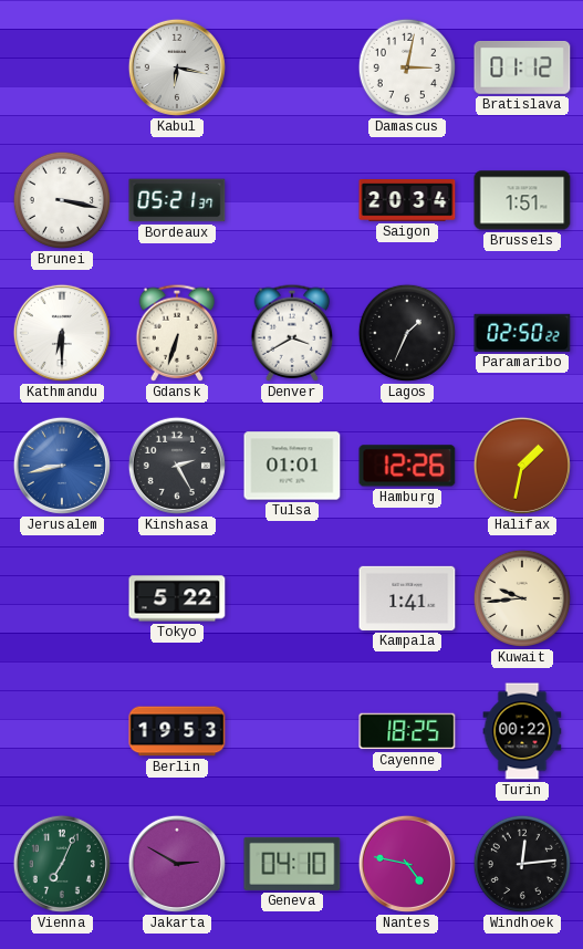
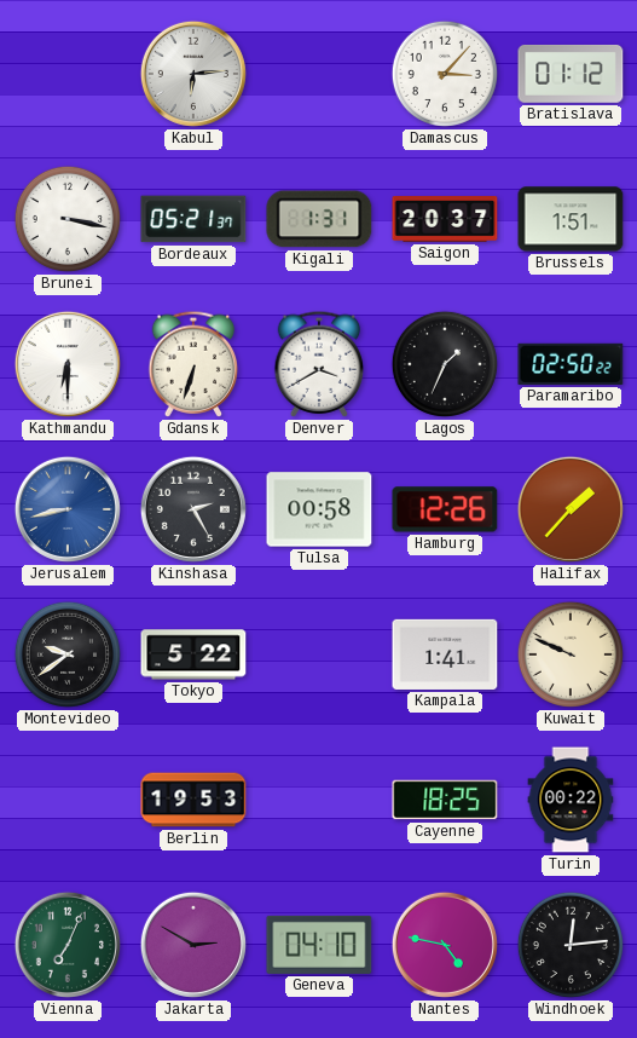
Kabul: 6:17 -> 6:14
Damascus: 3:02 -> 3:07
Kigali: none -> 1:31
Saigon: 20:34 -> 20:37
Tulsa: 01:01 -> 00:58
Halifax: 1:32 -> 1:37
Montevideo: none -> 9:39
Kuwait: 9:44 -> 9:49
